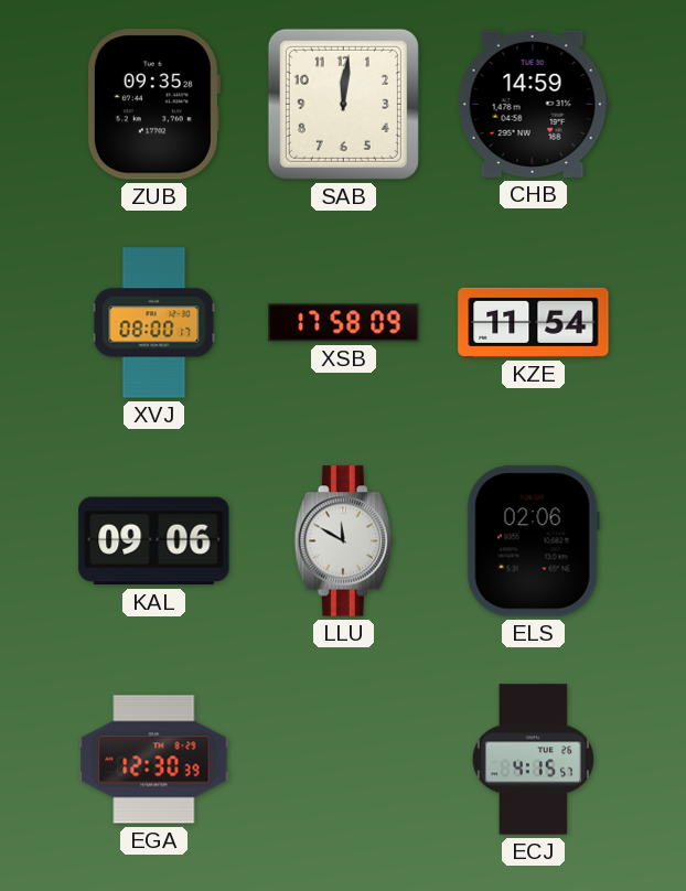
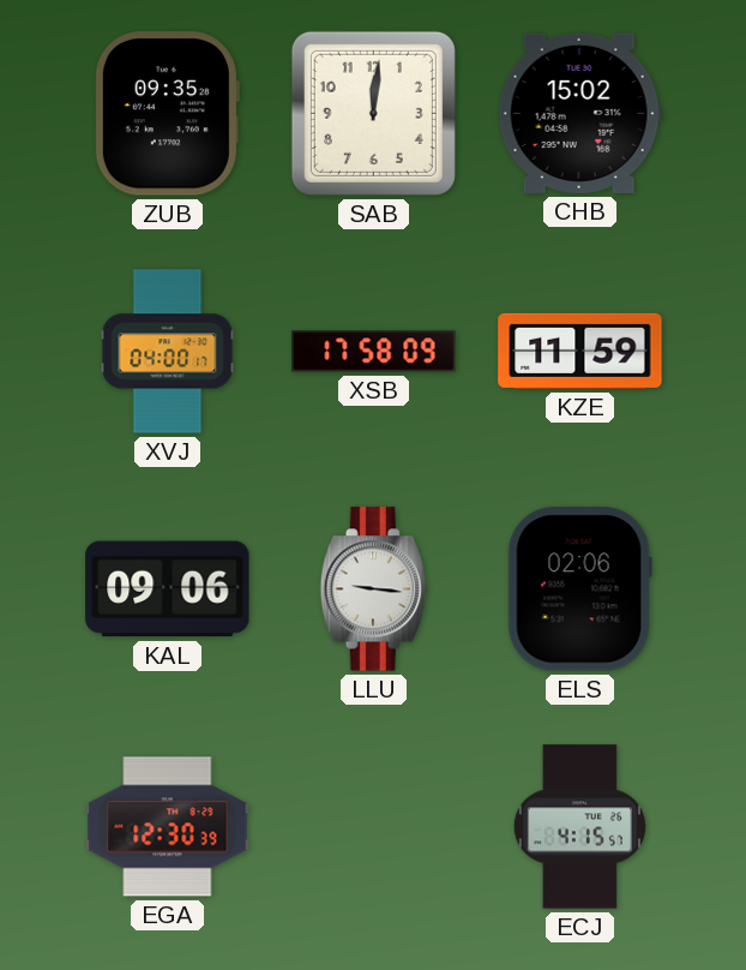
CHB: 14:59 -> 15:02
XVJ: 08:00 -> 04:00
KZE: 11:54 -> 11:59
LLU: 11:50 -> 9:16
